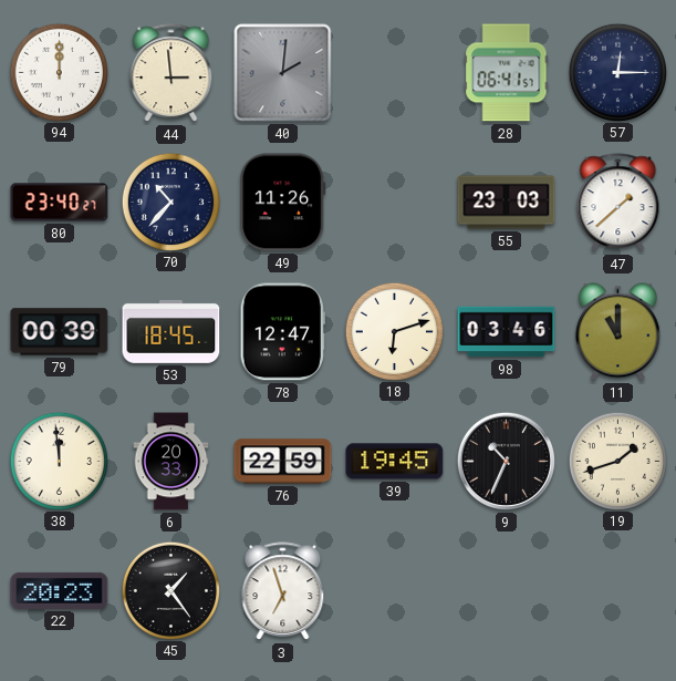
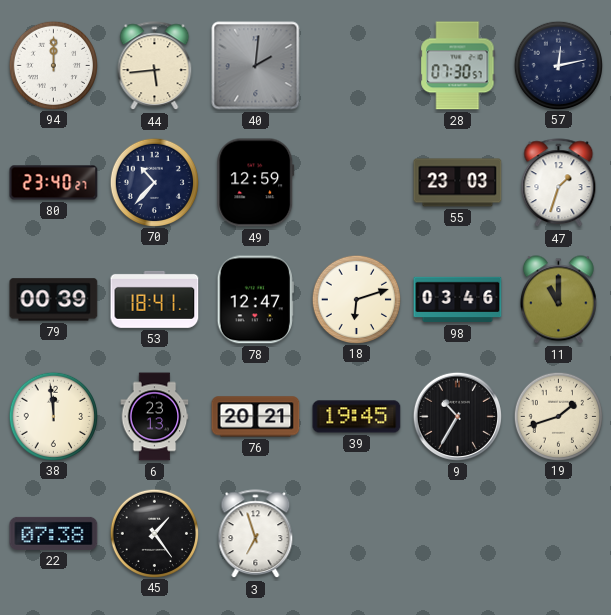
44: 2:59 -> 5:44
28: 06:41 -> 07:30
57: 12:15 -> 12:13
49: 11:26 -> 12:59
47: 1:38 -> 1:33
53: 18:45 -> 18:41
6: 20:33 -> 23:13
76: 22:59 -> 20:21
9: 10:34 -> 10:35
22: 20:23 -> 07:38
